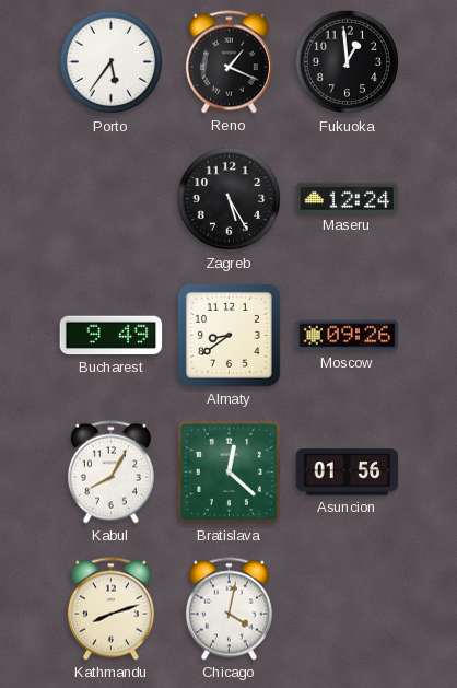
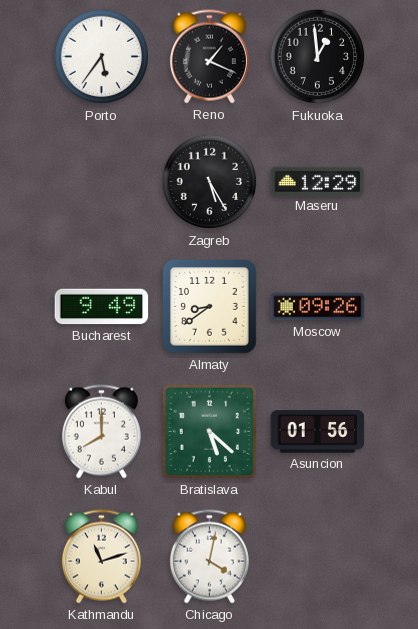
Maseru: 12:24 -> 12:29
Kabul: 8:05 -> 8:00
Bratislava: 12:22 -> 5:22
Kathmandu: 8:12 -> 11:12
